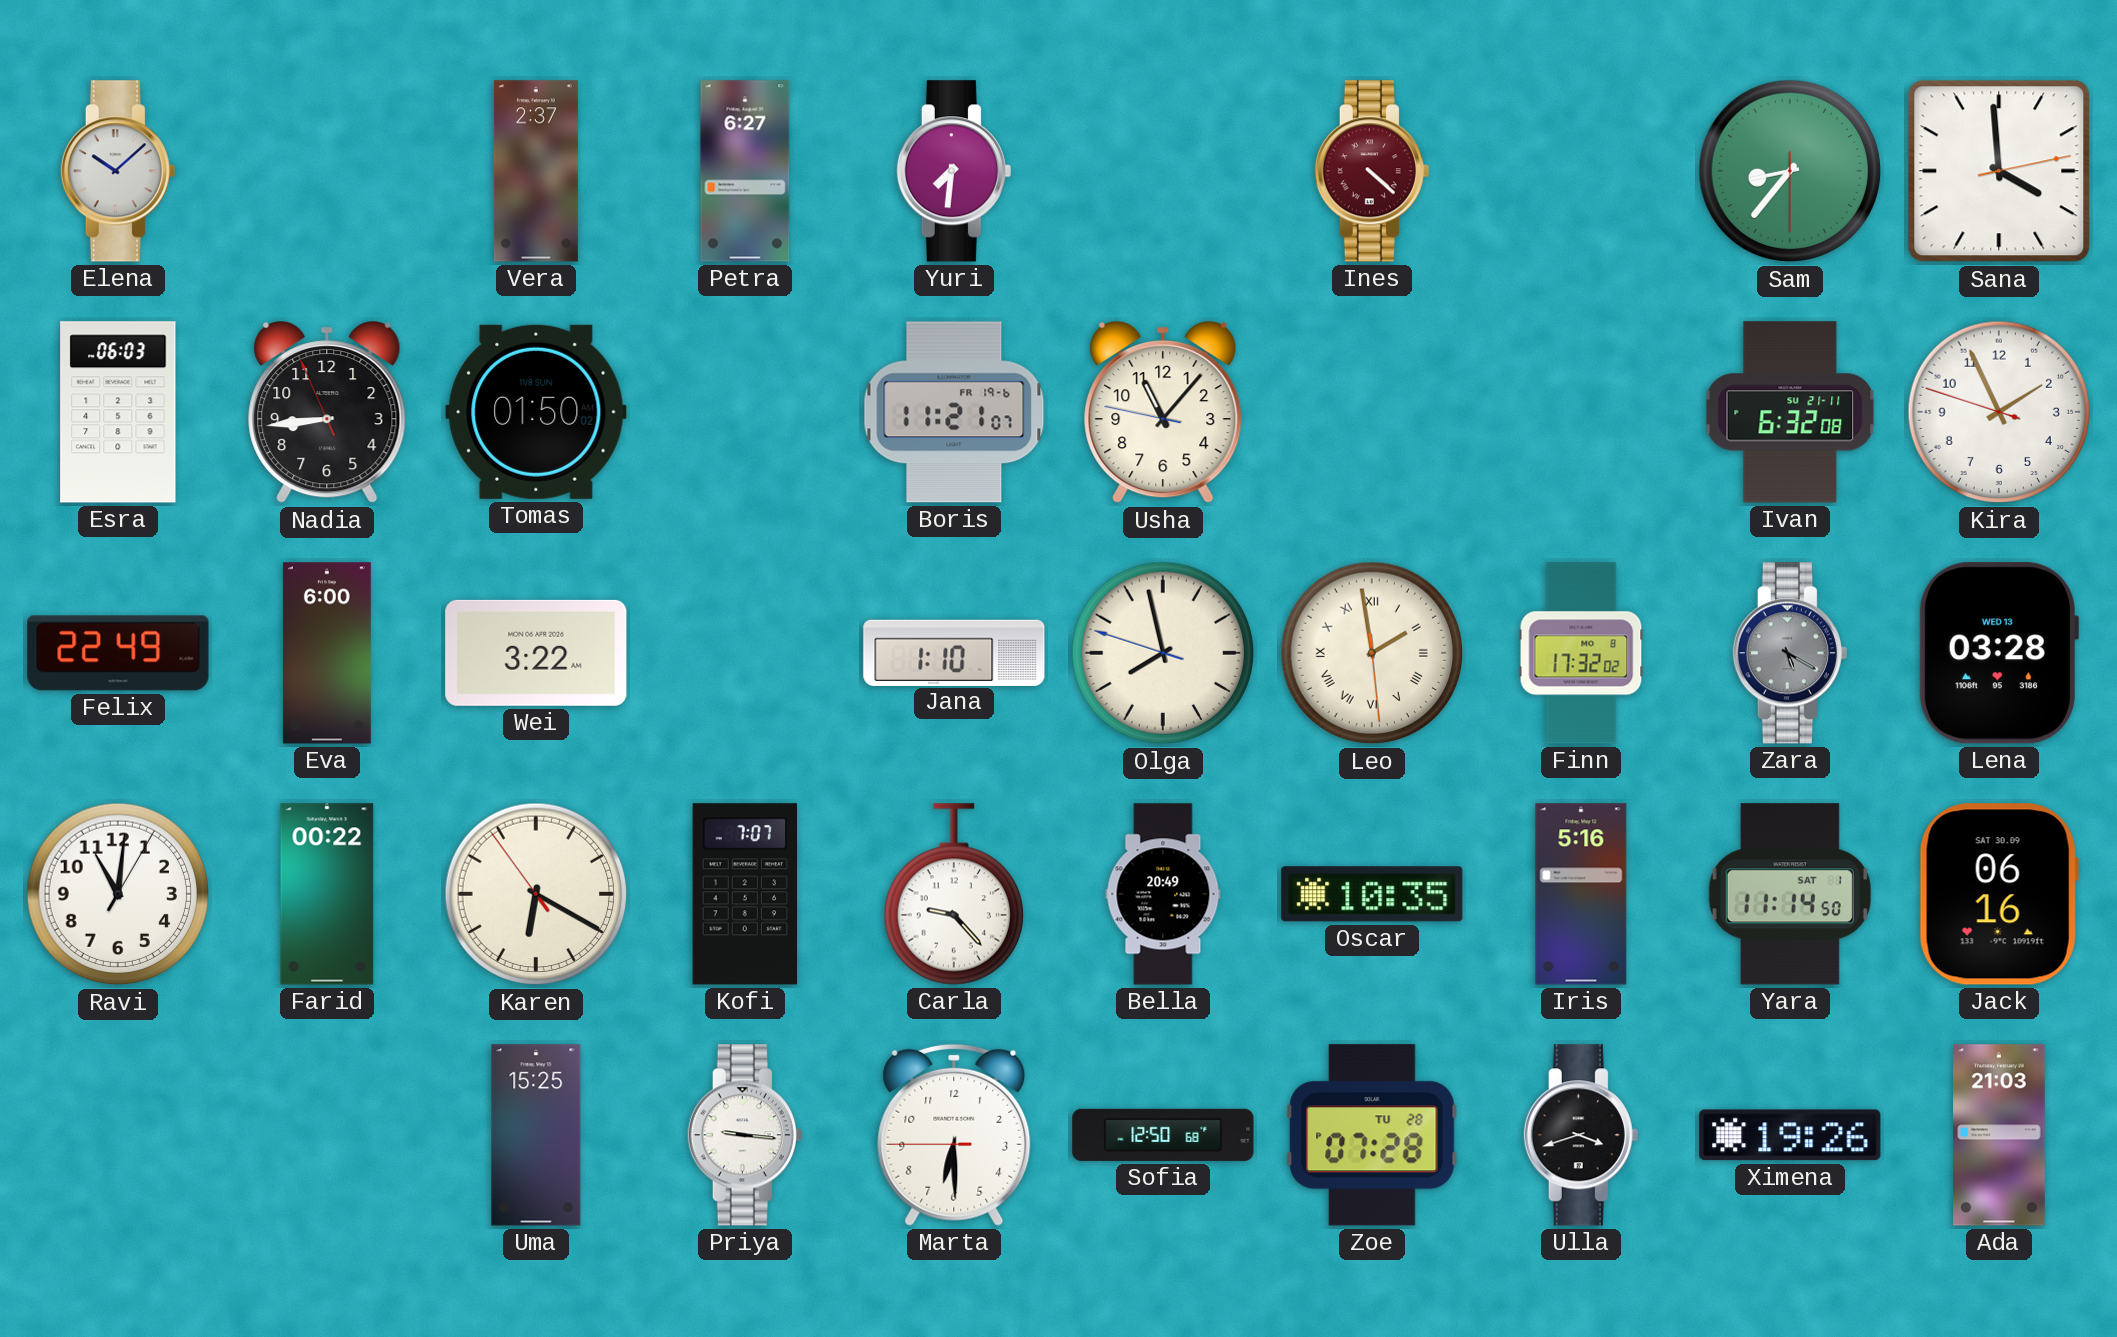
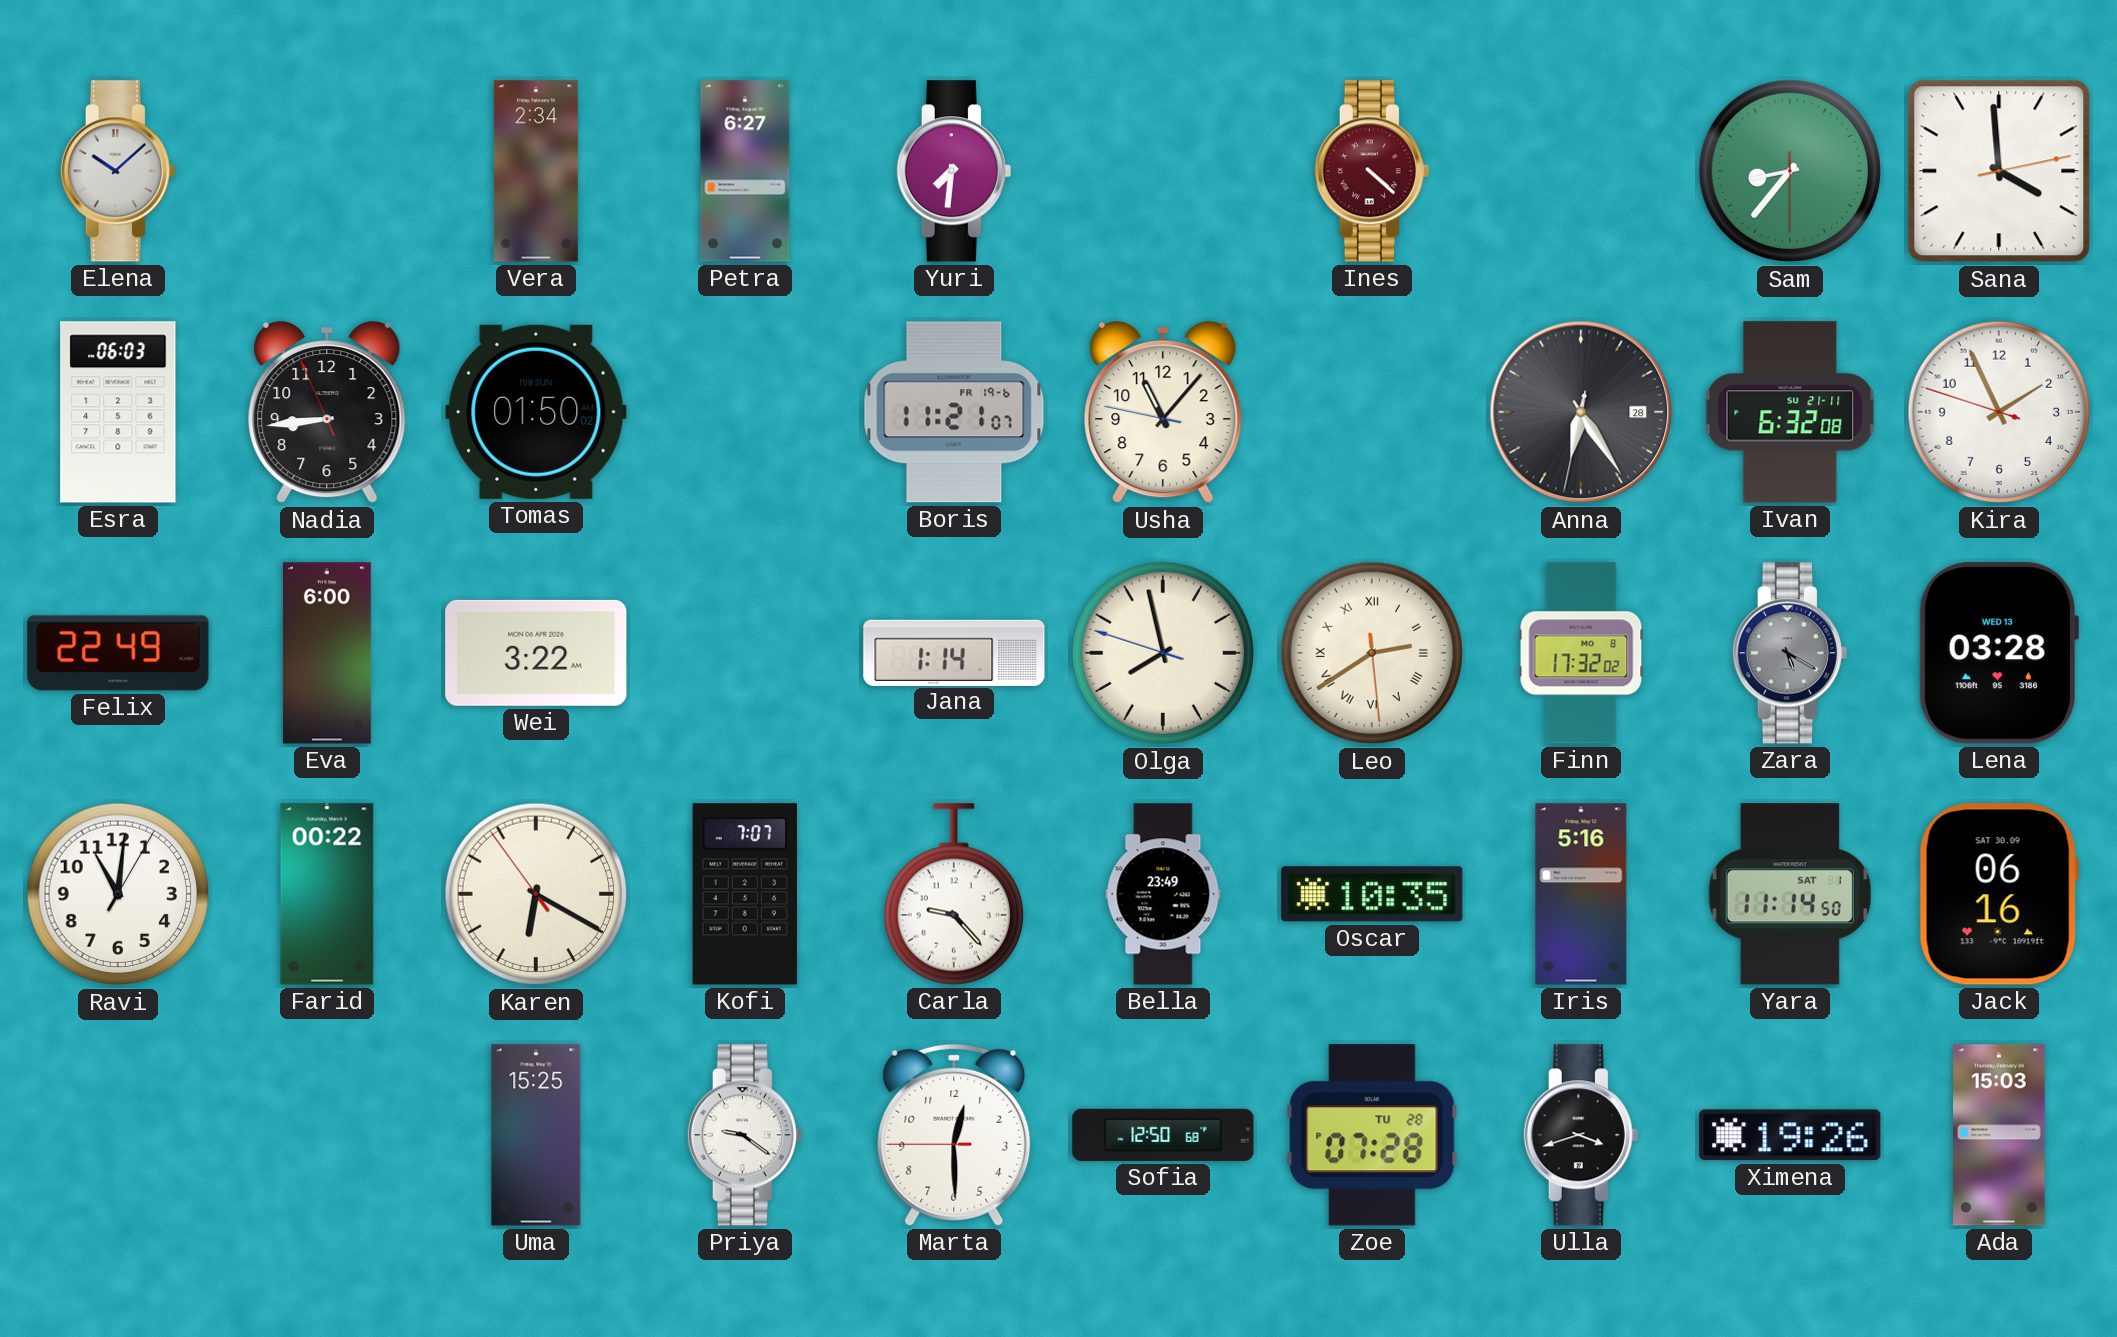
Vera: 2:37 -> 2:34
Anna: none -> 6:24
Jana: 1:10 -> 1:14
Leo: 1:58 -> 2:39
Bella: 20:49 -> 23:49
Priya: 9:16 -> 9:21
Marta: 6:29 -> 12:29
Ada: 21:03 -> 15:03
